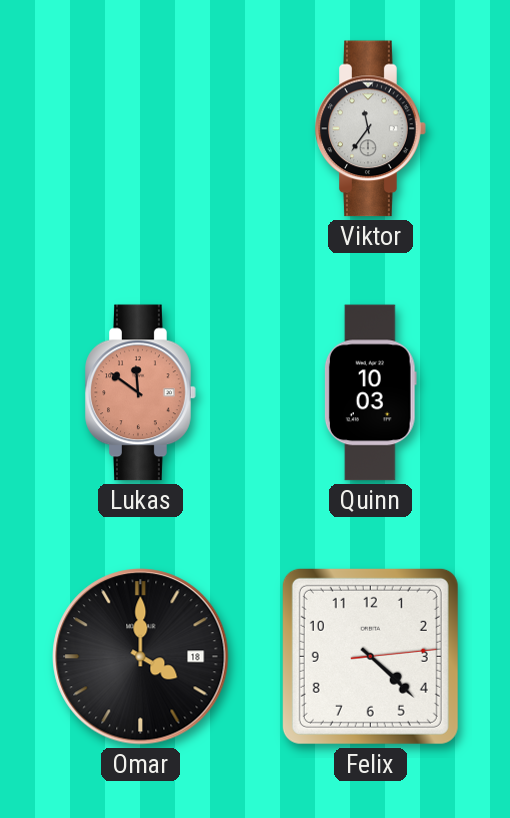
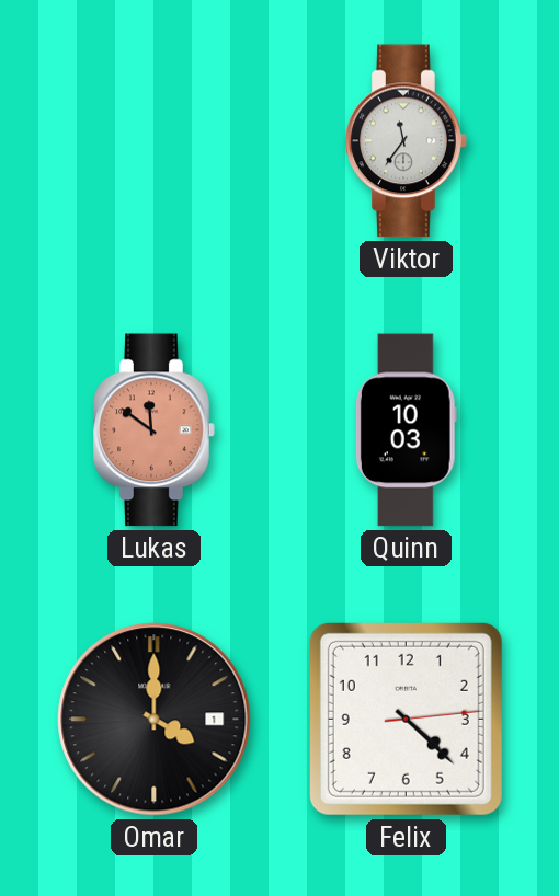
Omar date: 18 -> 1
